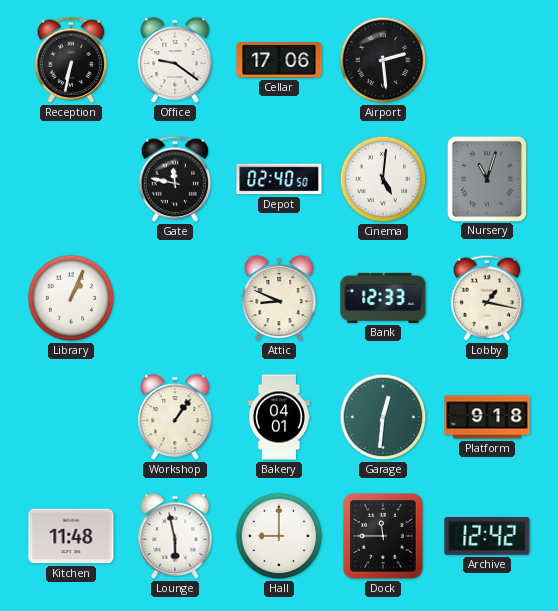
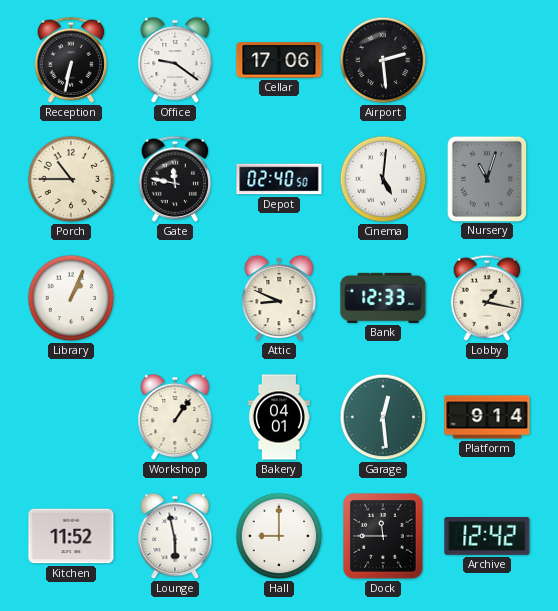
Porch: none -> 10:45
Garage: 12:31 -> 12:29
Platform: 9:18 -> 9:14
Kitchen: 11:48 -> 11:52
